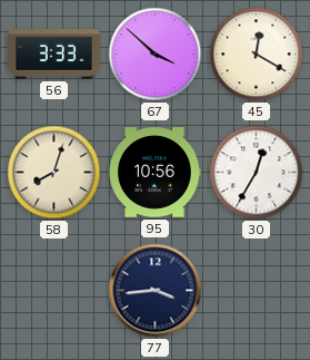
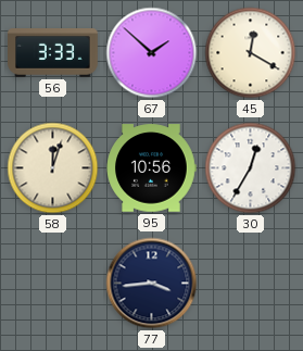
67: 3:52 -> 1:52
58: 8:03 -> 12:03
